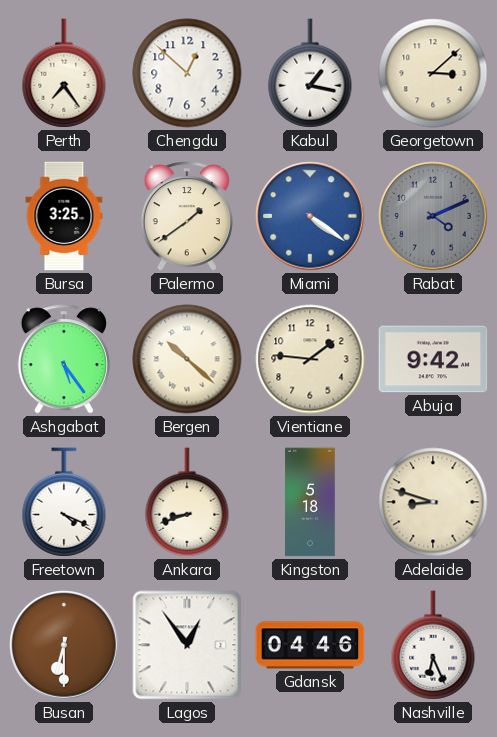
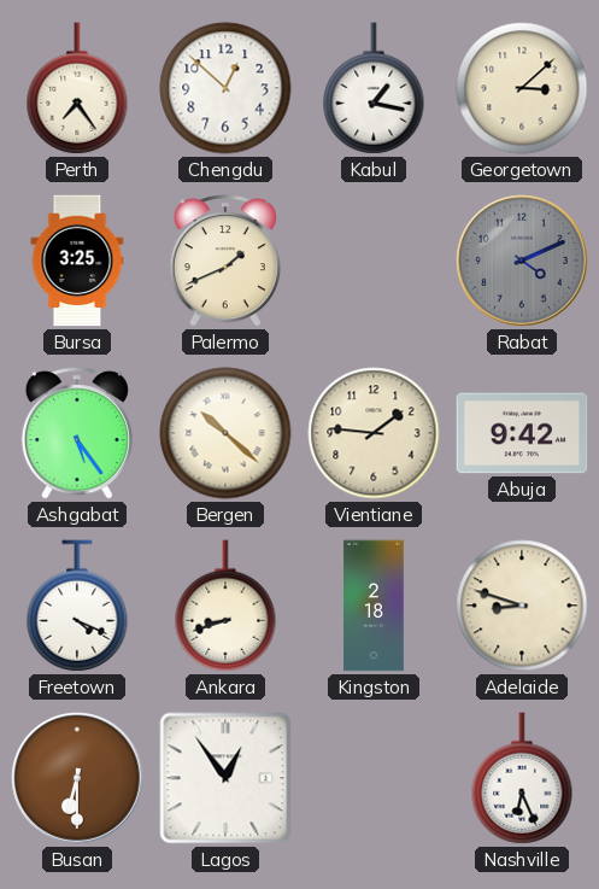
Palermo: 1:39 -> 1:41
Miami: 4:21 -> none
Kingston: 5:18 -> 2:18
Gdansk: 04:46 -> none
